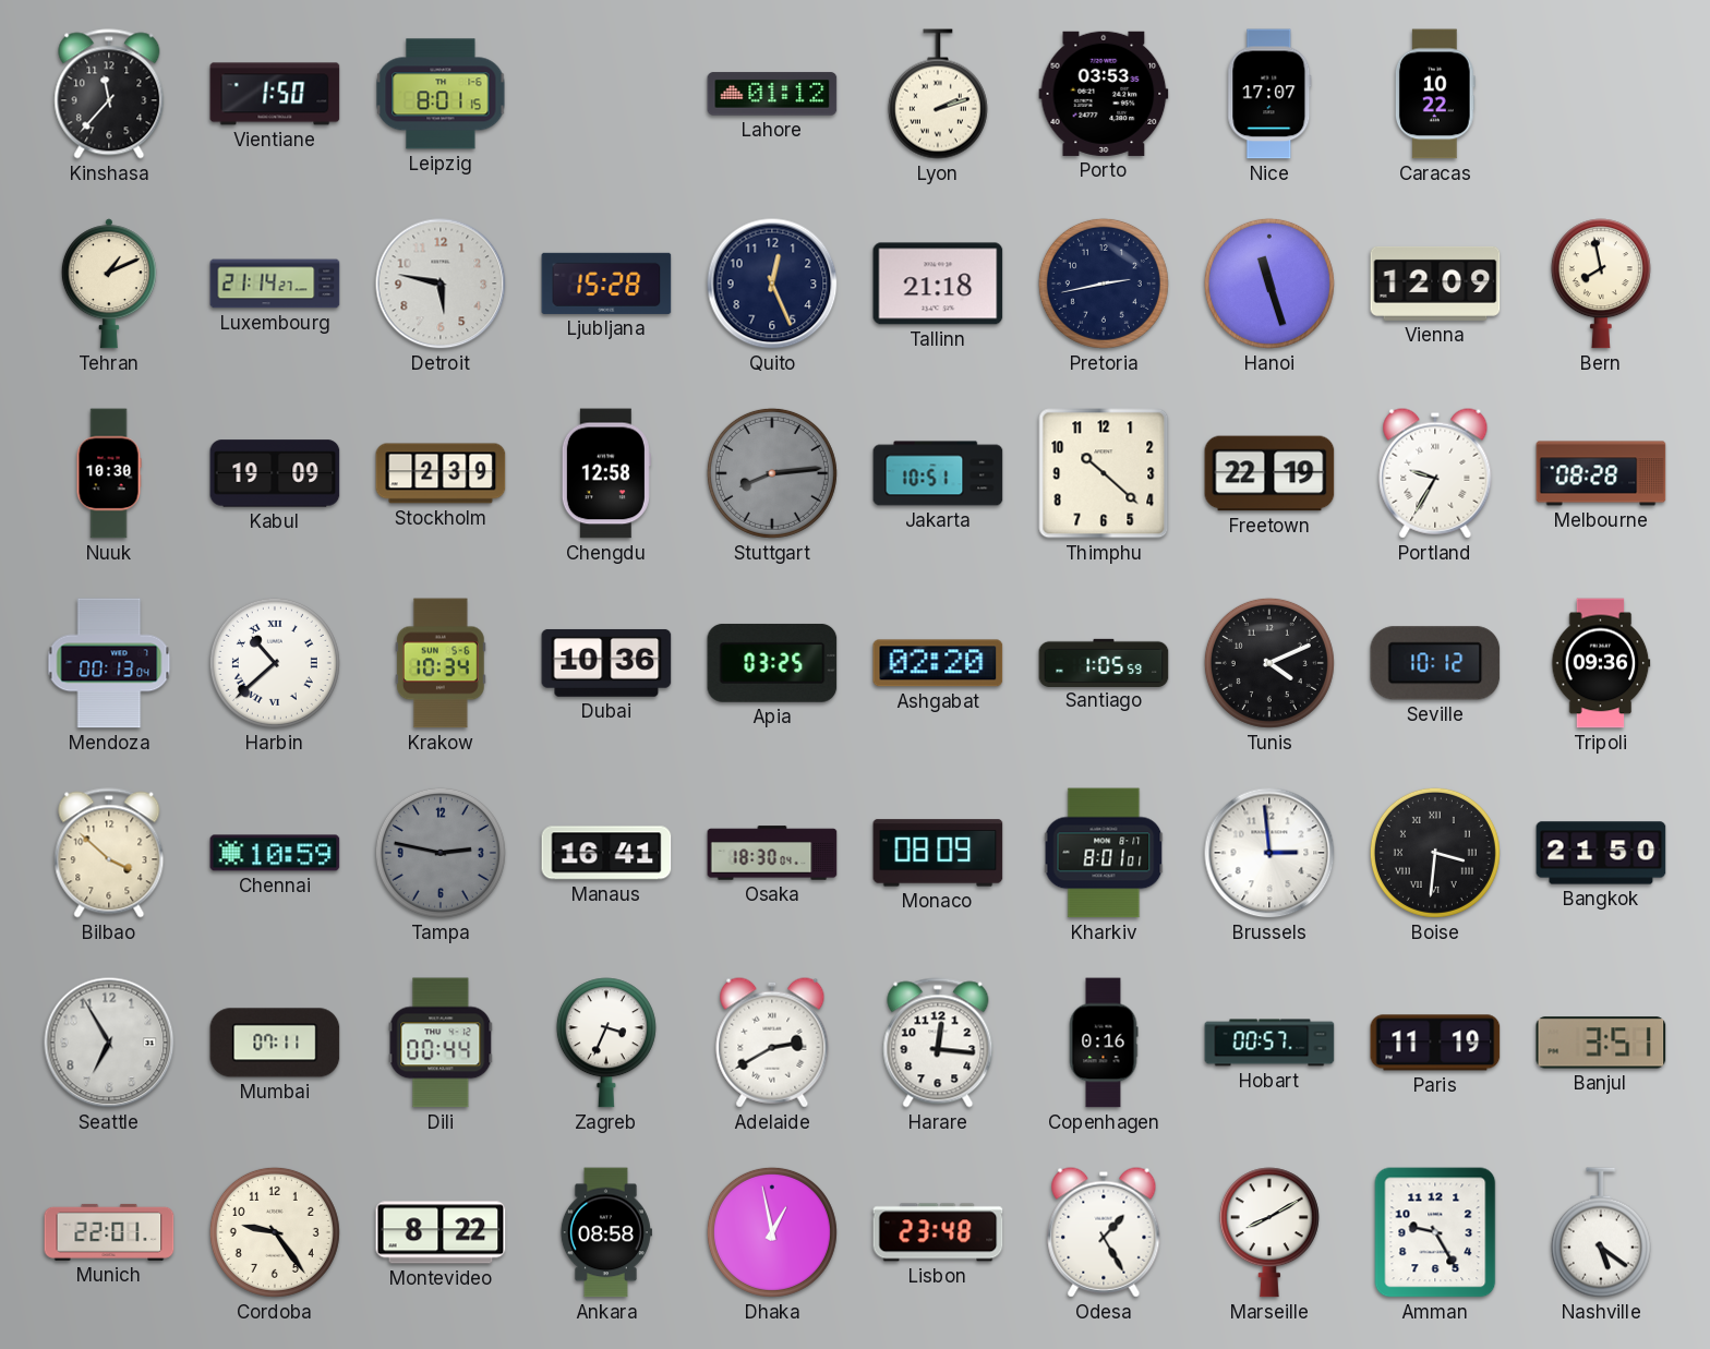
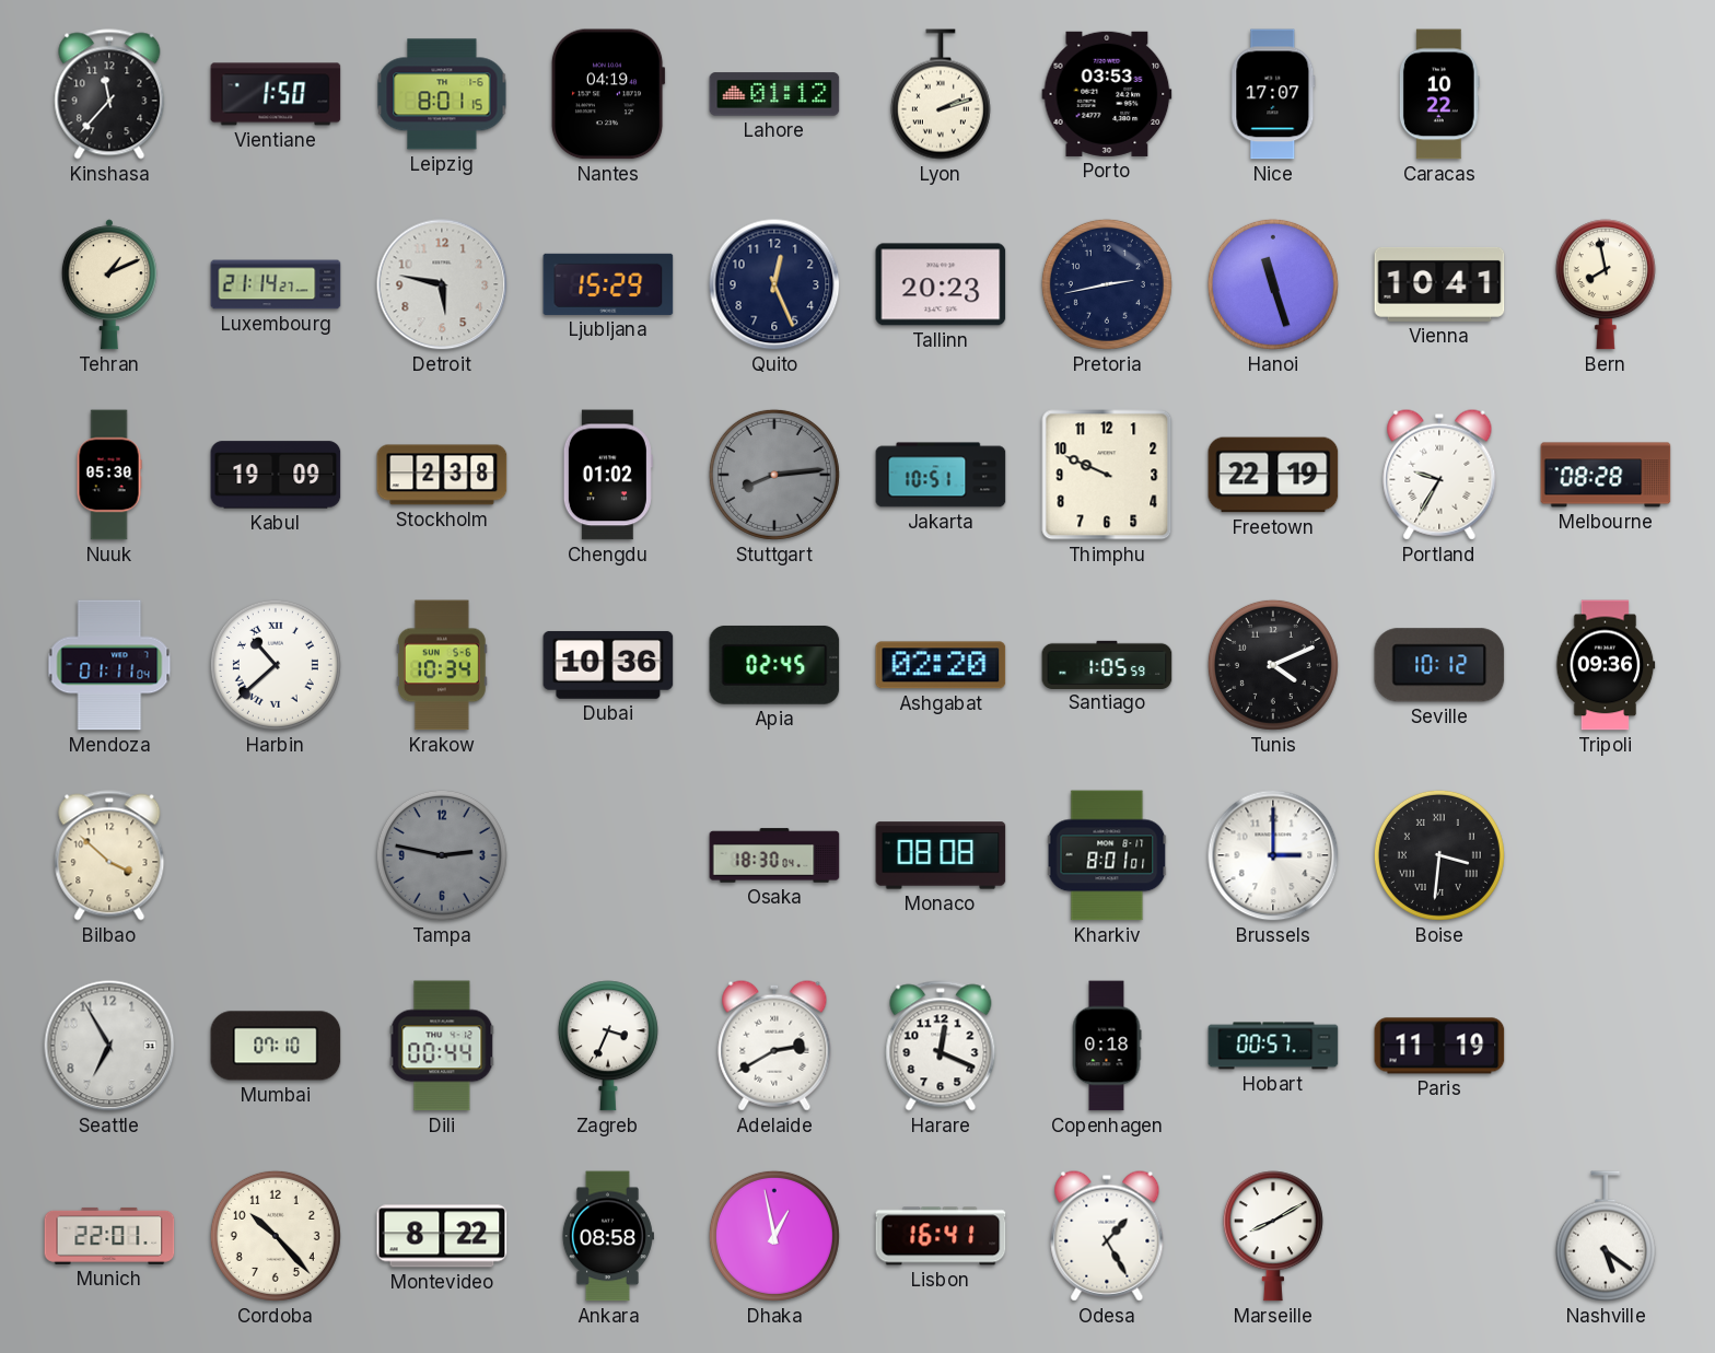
Nantes: none -> 04:19
Ljubljana: 15:28 -> 15:29
Tallinn: 21:18 -> 20:23
Vienna: 12:09 -> 10:41
Nuuk: 10:30 -> 05:30
Stockholm: 2:39 -> 2:38
Chengdu: 12:58 -> 01:02
Thimphu: 10:22 -> 9:49
Mendoza: 00:13 -> 01:11
Apia: 03:25 -> 02:45
Chennai: 10:59 -> none
Manaus: 16:41 -> none
Monaco: 08:09 -> 08:08
Brussels: 2:59 -> 3:00
Bangkok: 21:50 -> none
Mumbai: 07:11 -> 07:10
Harare: 12:16 -> 12:19
Copenhagen: 0:16 -> 0:18
Banjul: 3:51 -> none
Cordoba: 9:24 -> 10:23
Lisbon: 23:48 -> 16:41
Amman: 9:25 -> none
